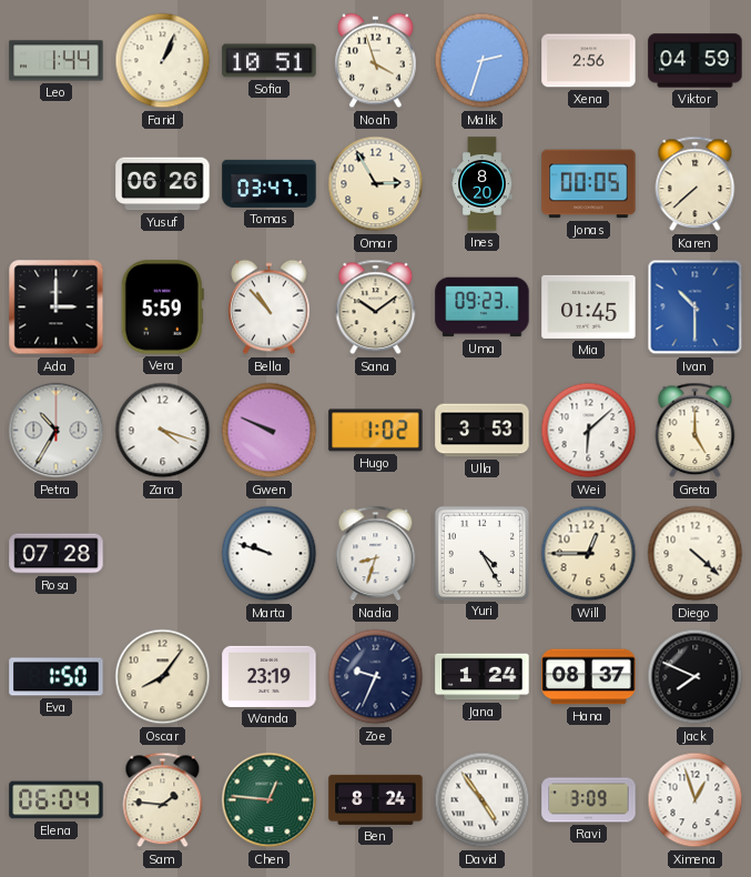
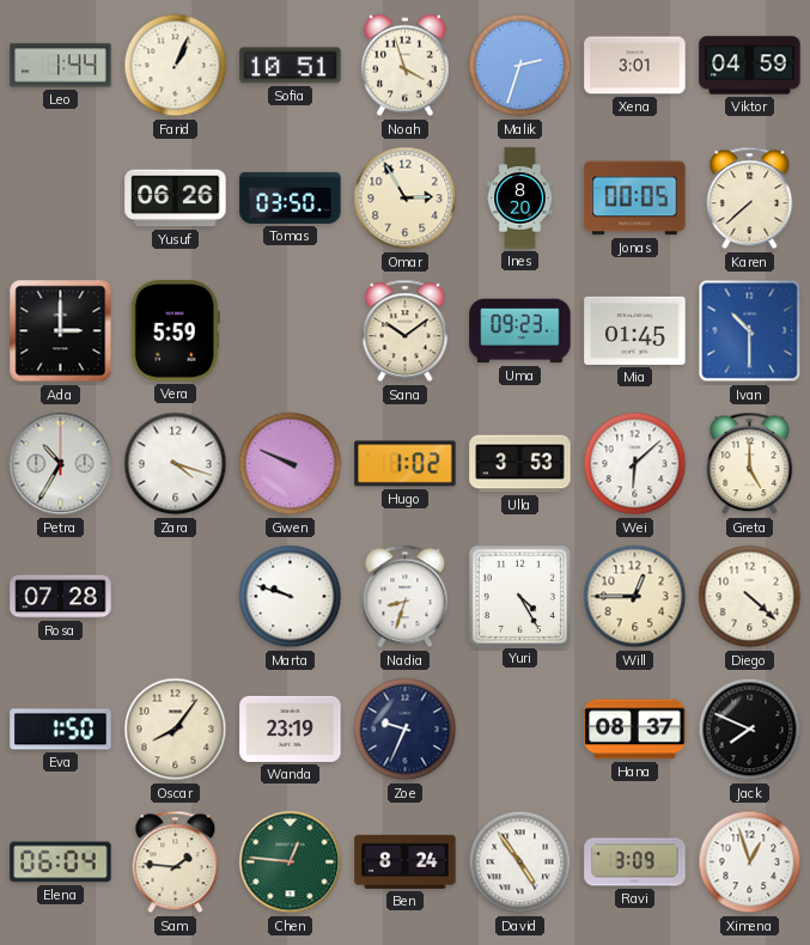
Xena: 2:56 -> 3:01
Tomas: 03:47 -> 03:50
Bella: 10:53 -> none
Jana: 1:24 -> none
